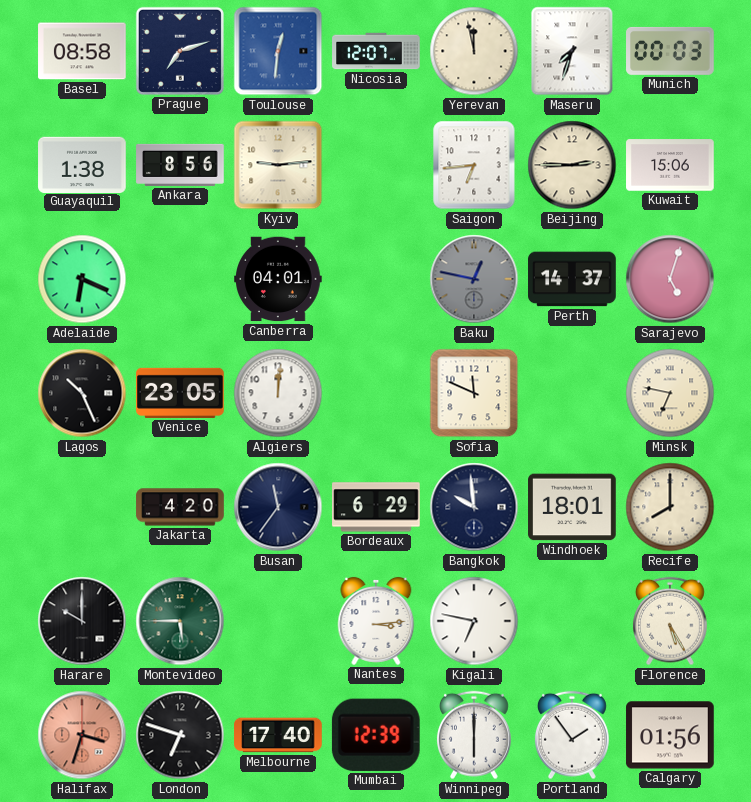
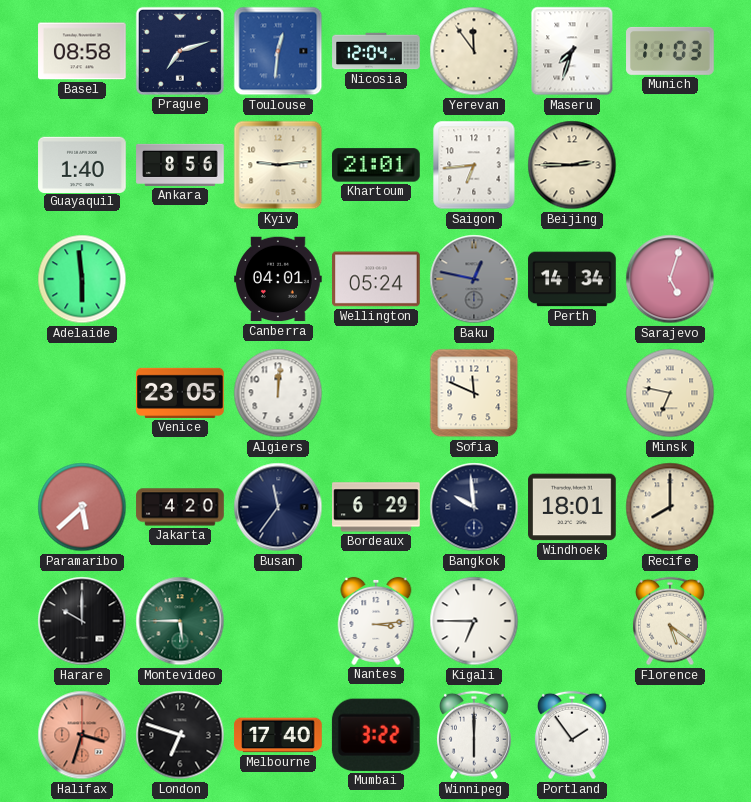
Nicosia: 12:07 -> 12:04
Yerevan: 11:58 -> 11:54
Munich: 00:03 -> 11:03
Guayaquil: 1:38 -> 1:40
Khartoum: none -> 21:01
Kuwait: 15:06 -> none
Adelaide: 6:19 -> 5:59
Wellington: none -> 05:24
Perth: 14:37 -> 14:34
Lagos: 10:26 -> none
Paramaribo: none -> 5:38
Kigali: 6:47 -> 6:45
Florence: 5:25 -> 5:21
Mumbai: 12:39 -> 3:22
Calgary: 01:56 -> none
